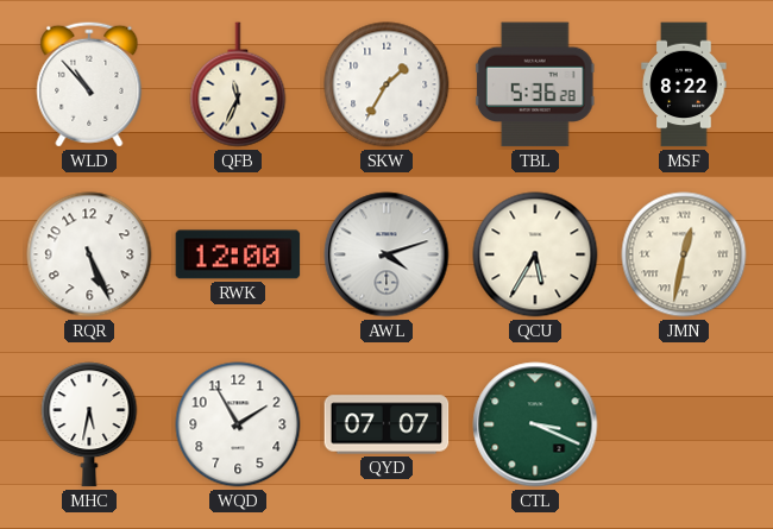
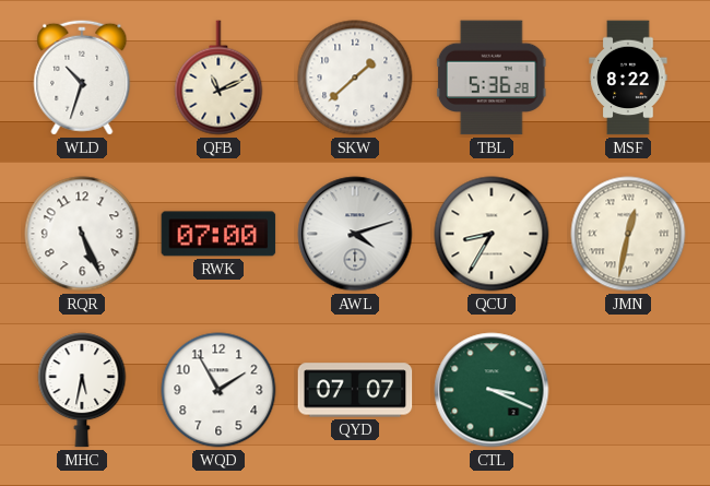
WLD: 10:53 -> 10:33
QFB: 11:34 -> 11:11
SKW: 1:35 -> 1:38
RWK: 12:00 -> 07:00
QCU: 5:35 -> 8:35
